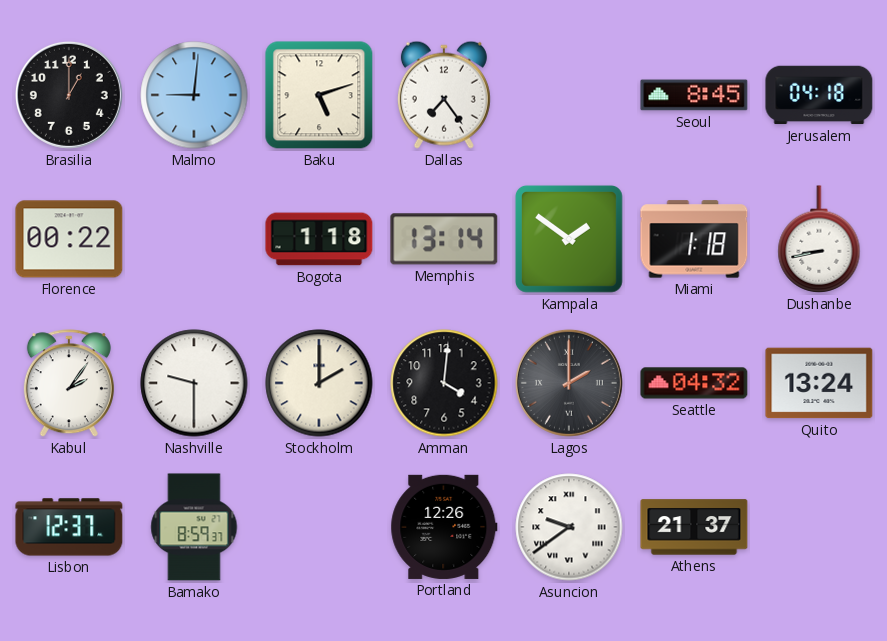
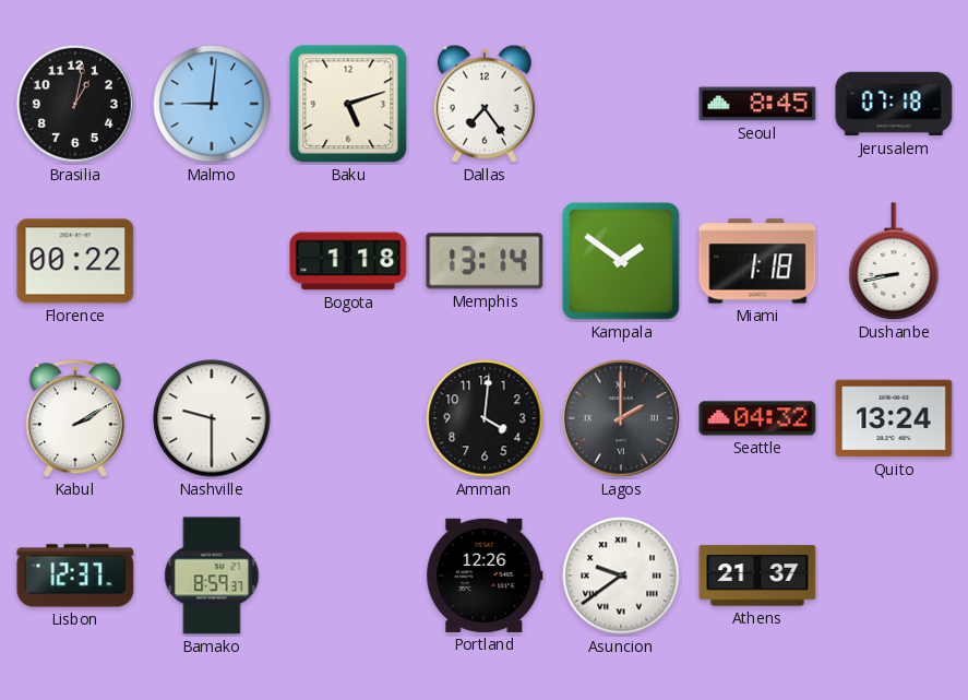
Brasilia: 1:00 -> 1:02
Jerusalem: 04:18 -> 07:18
Kabul: 2:06 -> 2:10
Stockholm: 2:00 -> none
